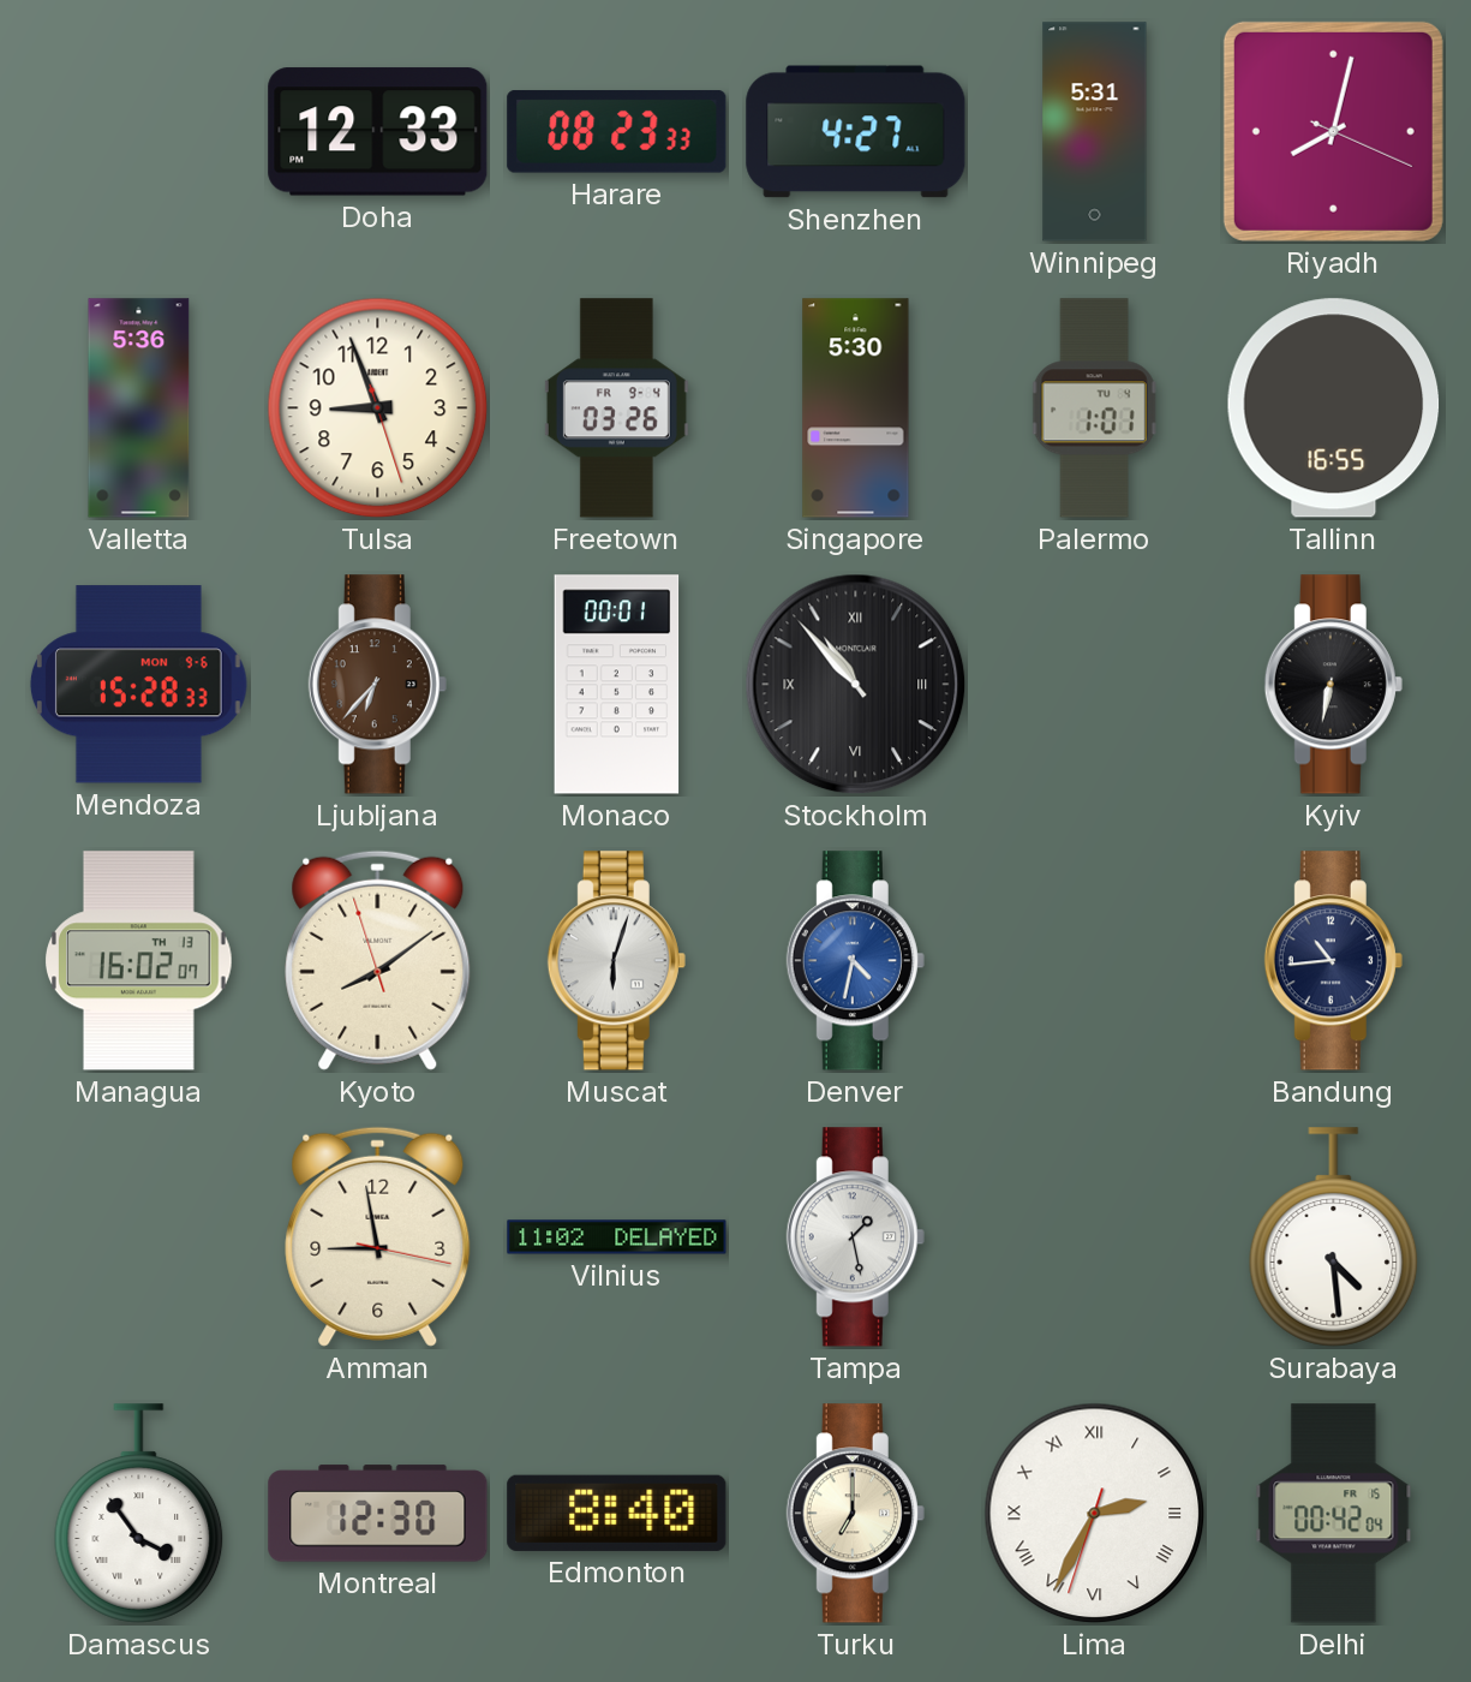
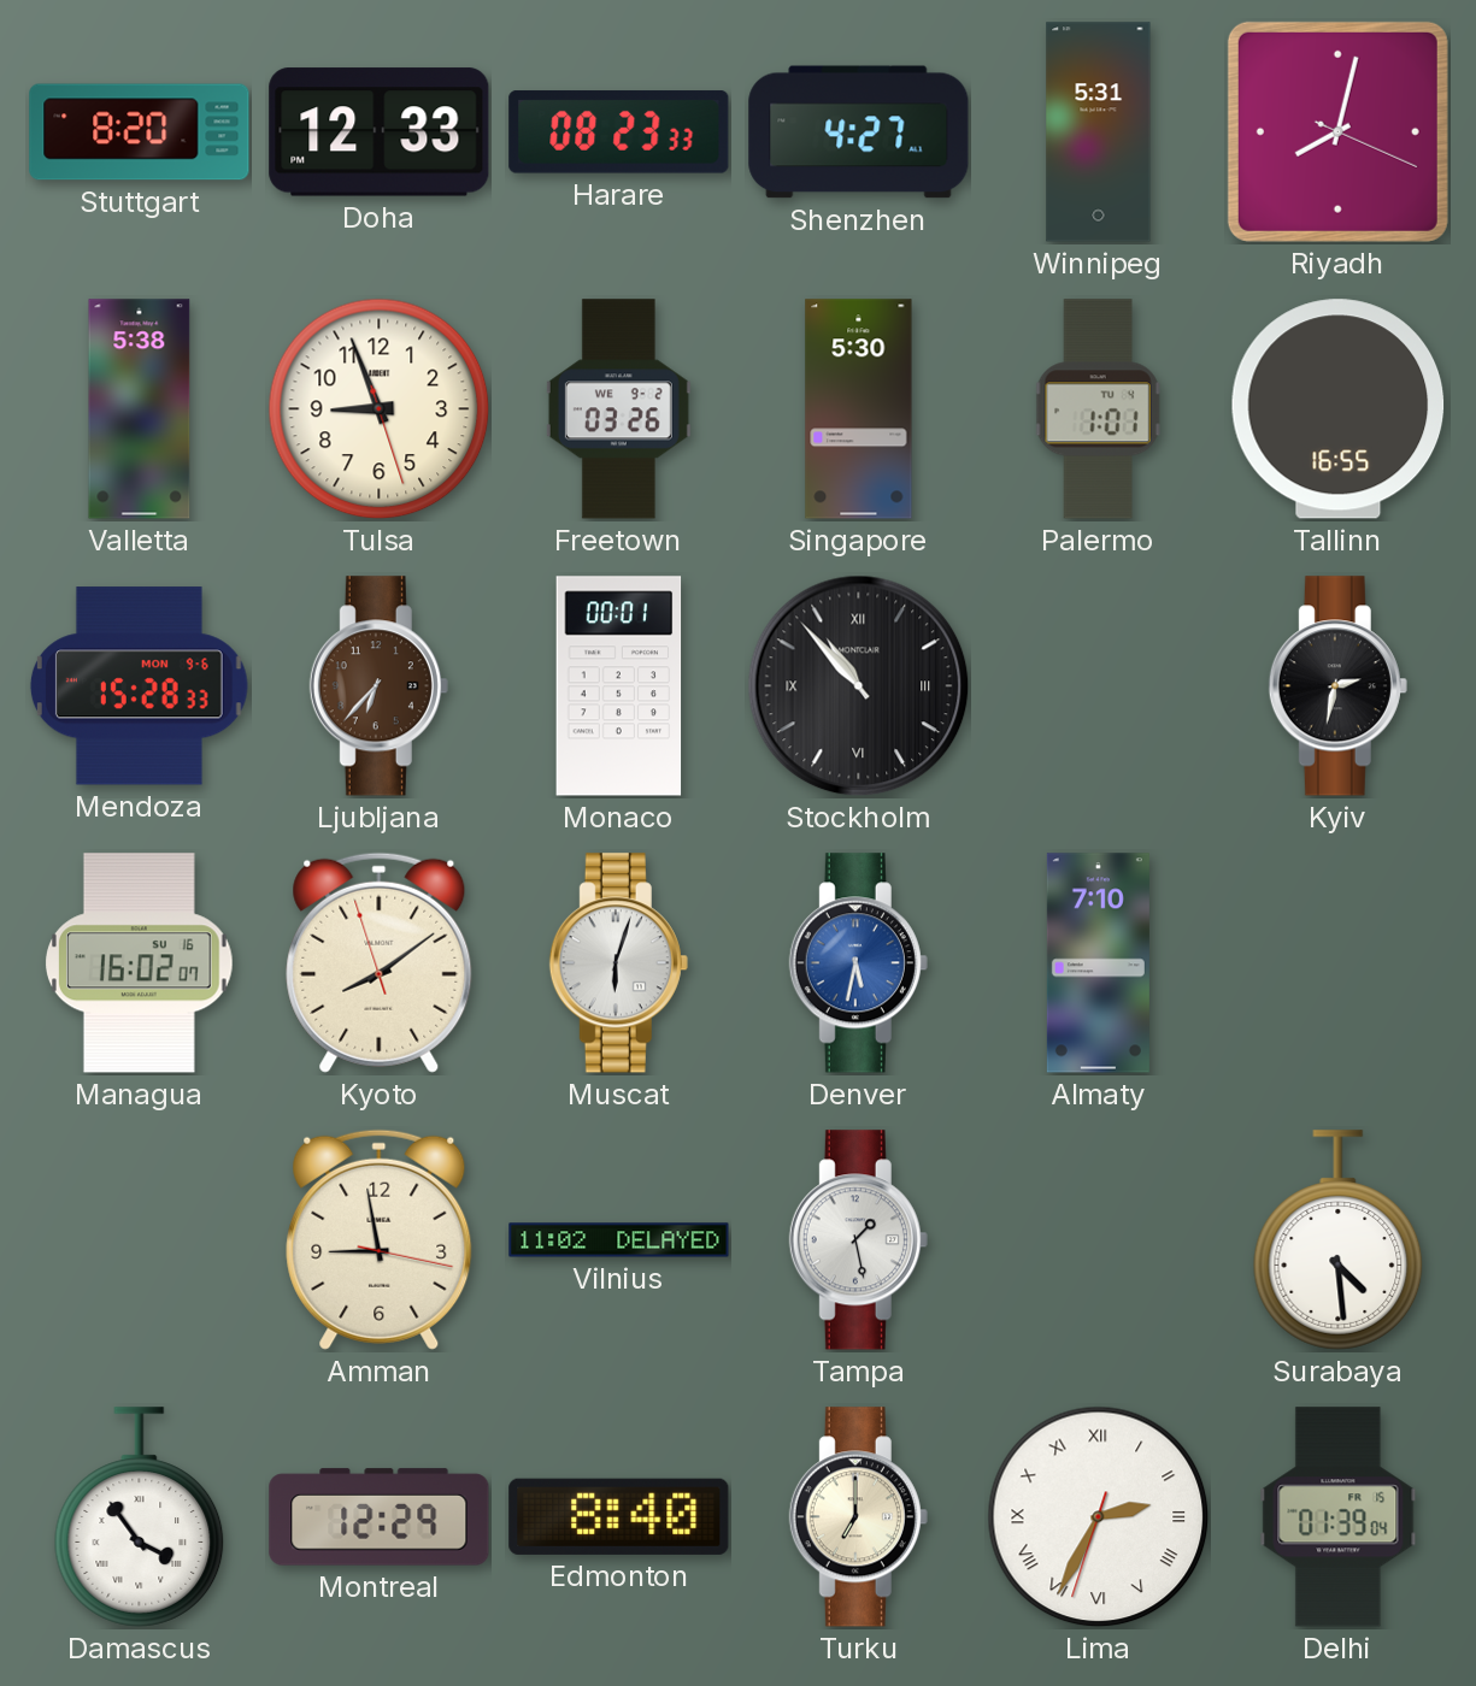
Stuttgart: none -> 8:20
Valletta: 5:36 -> 5:38
Freetown date: FR 9-4 -> WE 9-2
Kyiv: 6:32 -> 2:32
Managua date: TH 13 -> SU 16
Denver: 4:32 -> 5:32
Almaty: none -> 7:10
Bandung: 10:44 -> none
Montreal: 12:30 -> 12:29
Delhi: 00:42 -> 01:39
